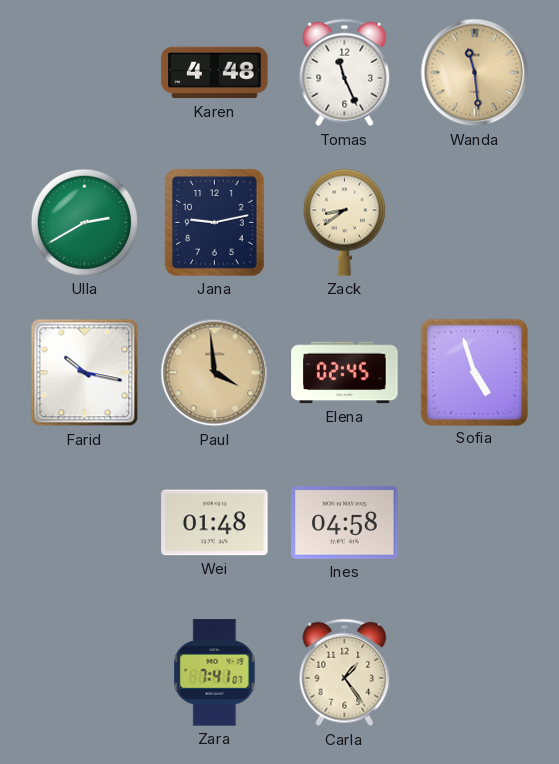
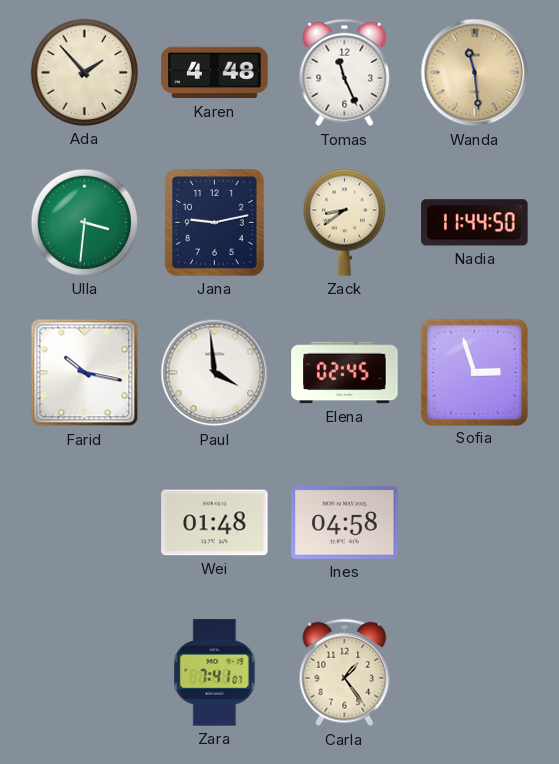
Ada: none -> 1:53
Ulla: 2:40 -> 3:31
Nadia: none -> 11:44
Paul dial: champagne -> white
Sofia: 4:57 -> 2:57
